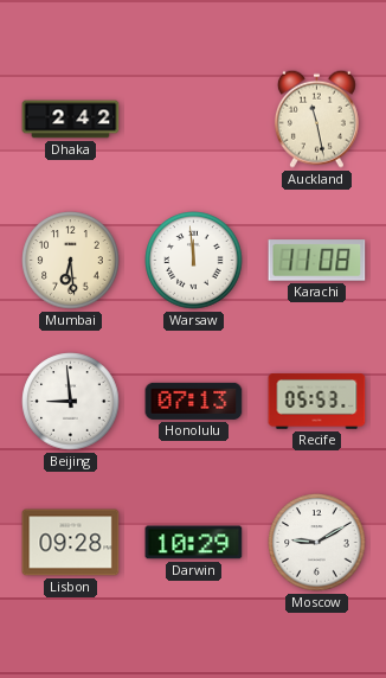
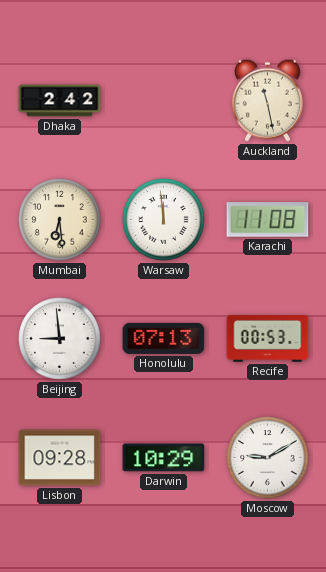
Recife: 05:53 -> 00:53
